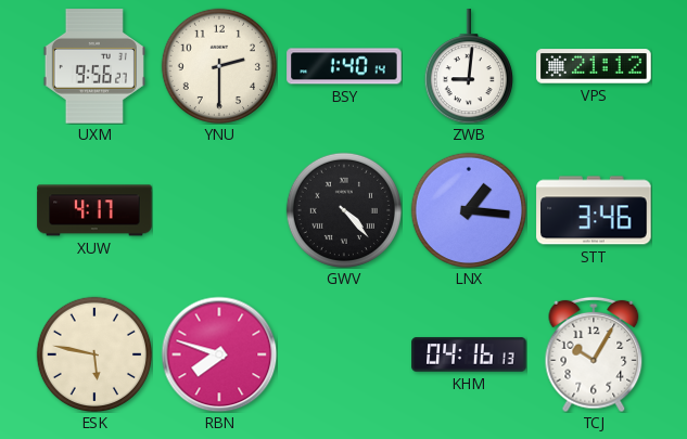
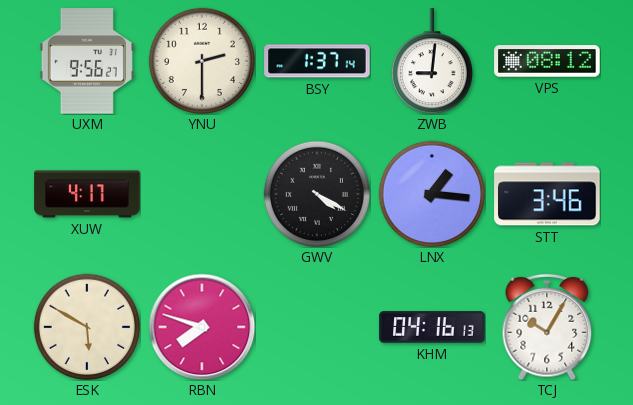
BSY: 1:40 -> 1:37
VPS: 21:12 -> 08:12
GWV: 4:23 -> 4:20
ESK: 5:47 -> 5:50
